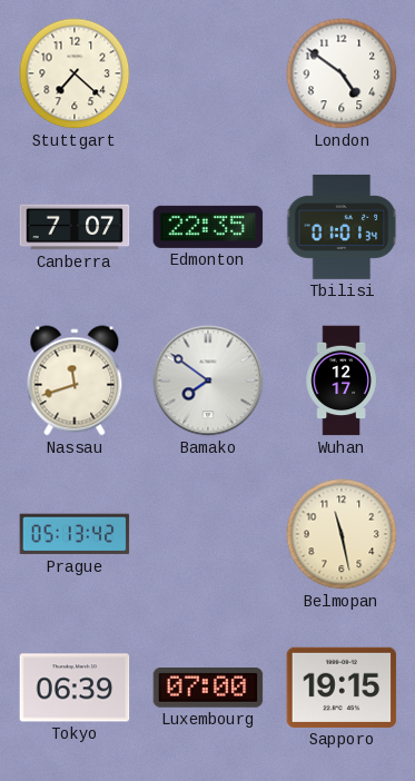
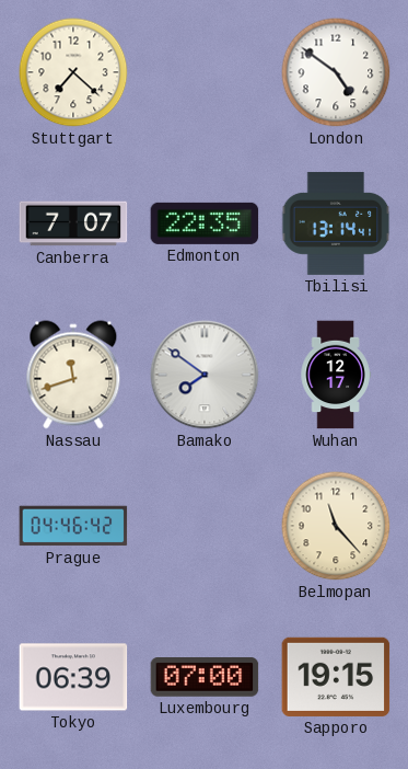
Tbilisi: 01:01 -> 13:14
Prague: 05:13 -> 04:46
Belmopan: 11:28 -> 11:23
